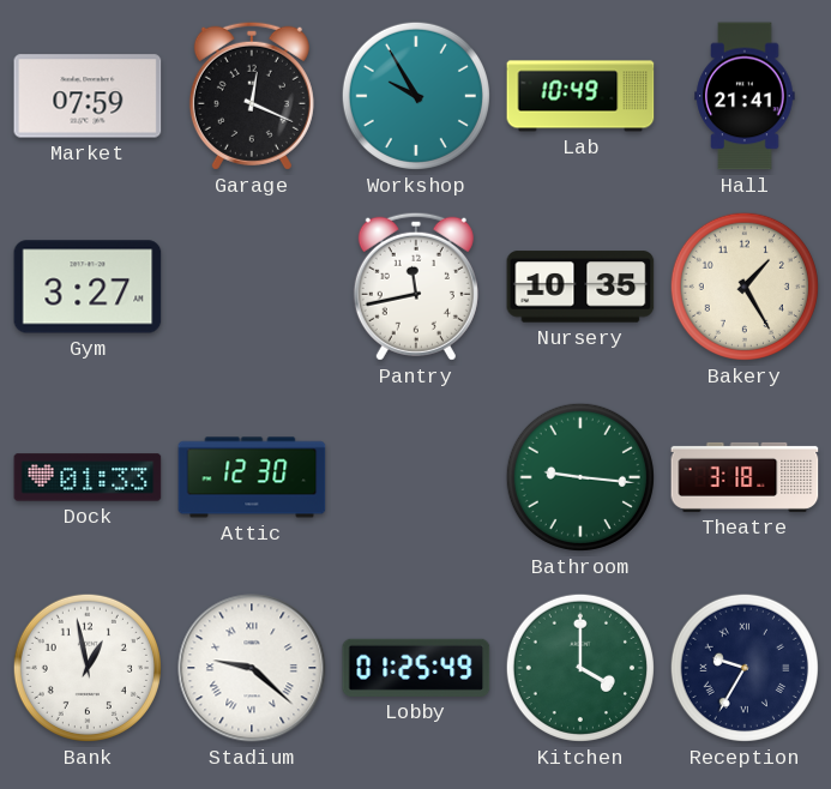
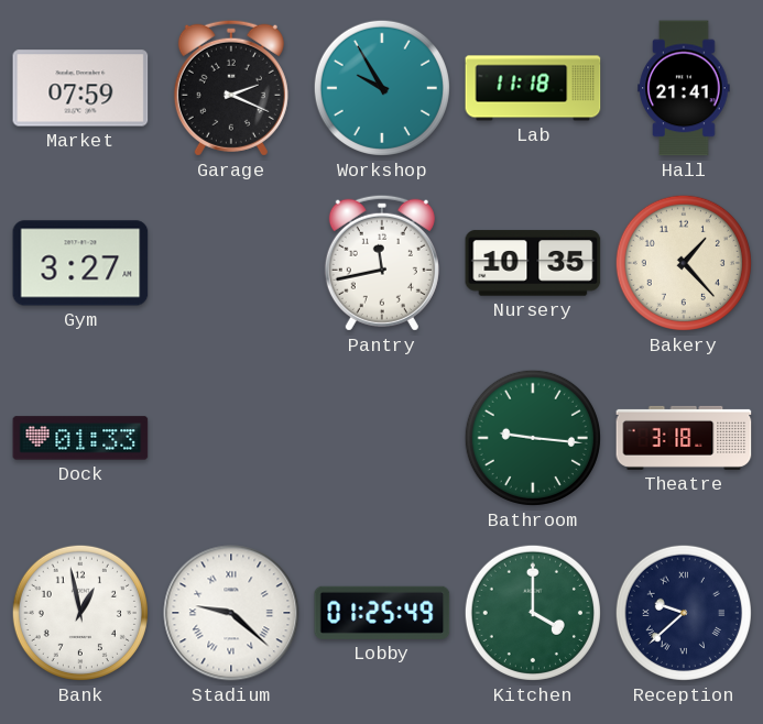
Garage: 12:19 -> 2:19
Lab: 10:49 -> 11:18
Bakery: 1:25 -> 1:23
Attic: 12:30 -> none
Reception: 9:35 -> 9:38
